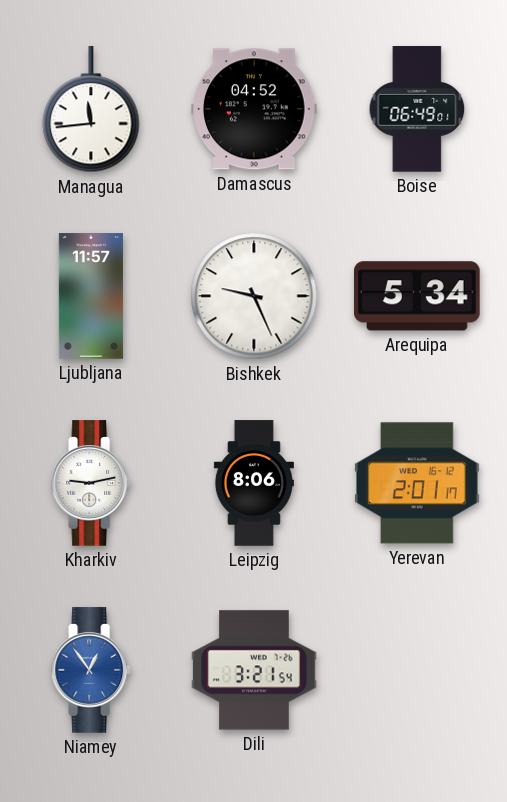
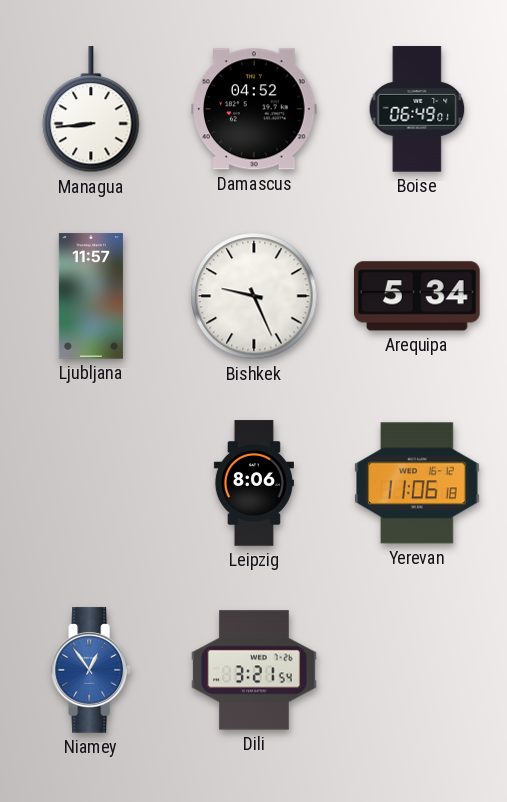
Managua: 11:44 -> 8:44
Kharkiv: 9:13 -> none
Yerevan: 2:01 -> 11:06
